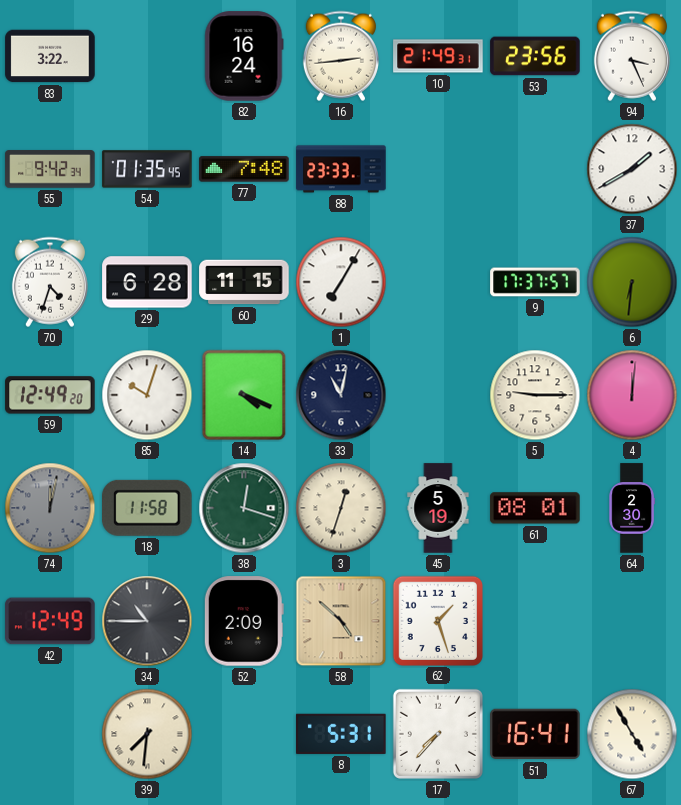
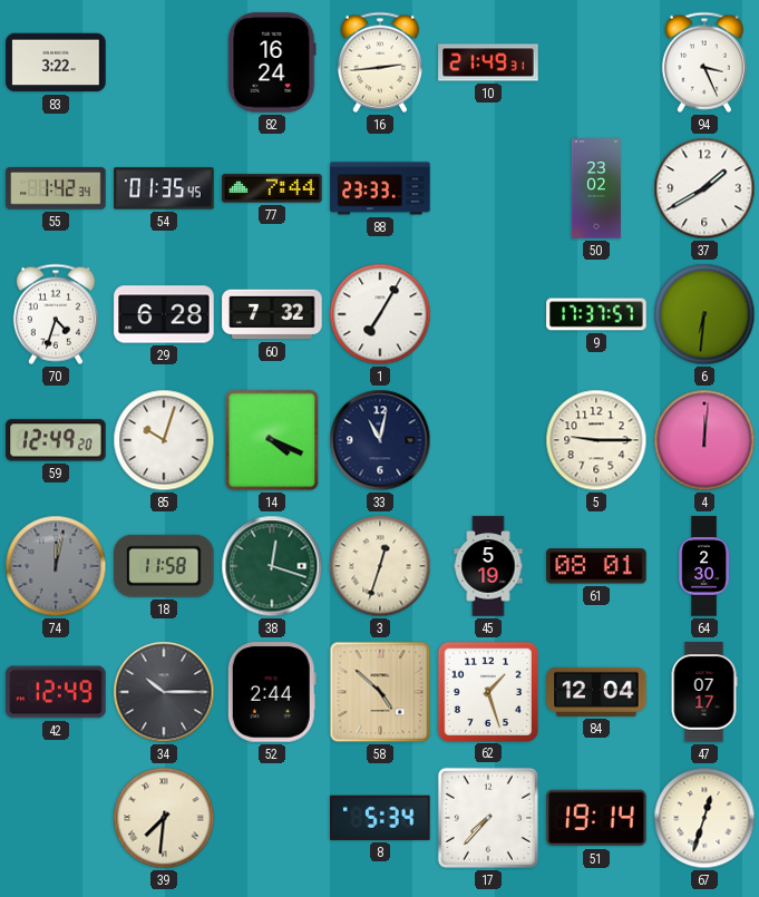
53: 23:56 -> none
55: 9:42 -> 1:42
77: 7:48 -> 7:44
50: none -> 23:02
60: 11:15 -> 7:32
34: 10:45 -> 10:15
52: 2:09 -> 2:44
84: none -> 12:04
47: none -> 07:17
8: 5:31 -> 5:34
51: 16:41 -> 19:14
67: 4:55 -> 12:33
